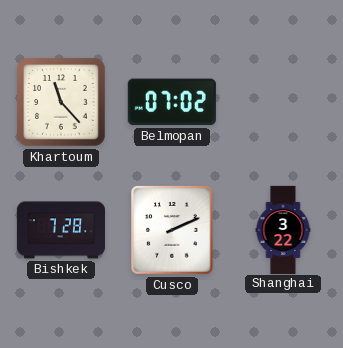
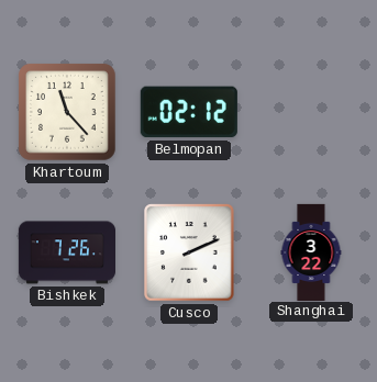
Belmopan: 07:02 -> 02:12
Bishkek: 7:28 -> 7:26
